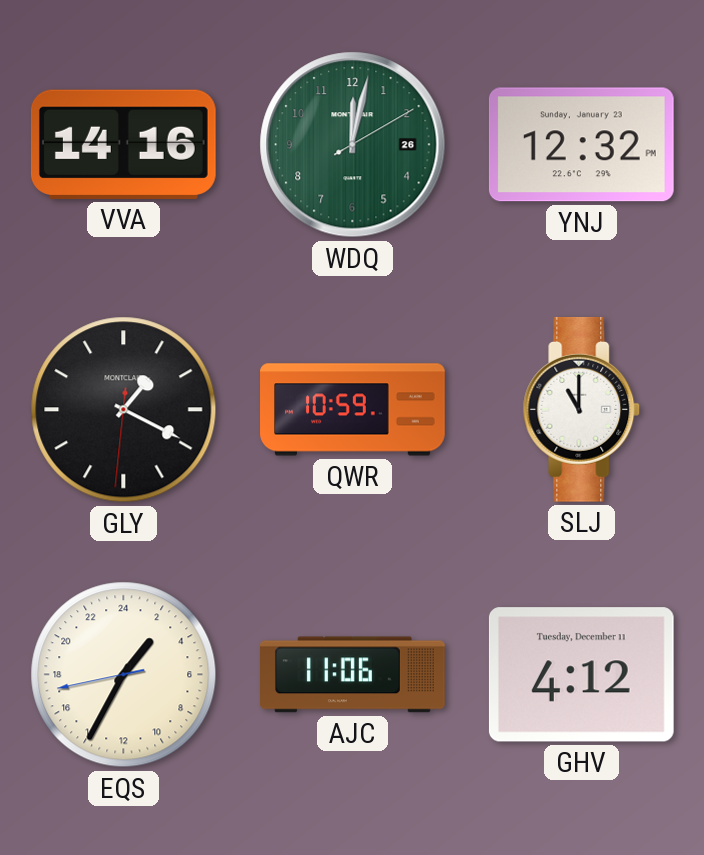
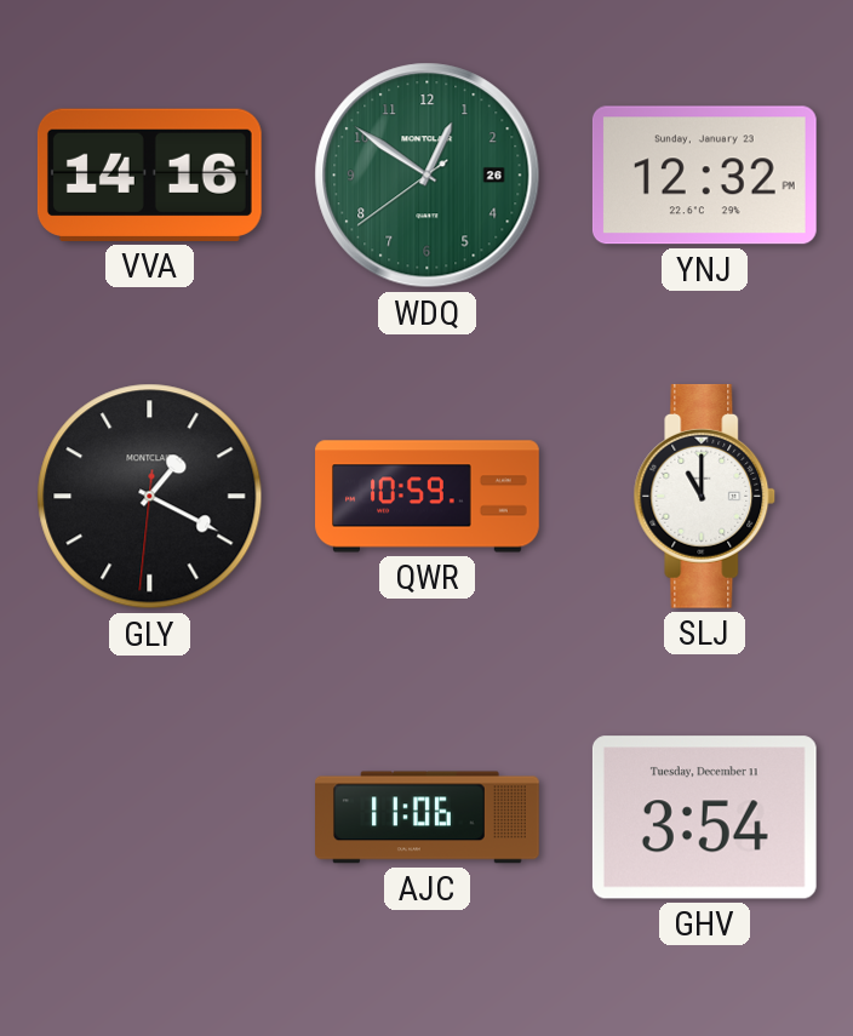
WDQ: 12:02 -> 12:50
EQS: 2:34 -> none
GHV: 4:12 -> 3:54
